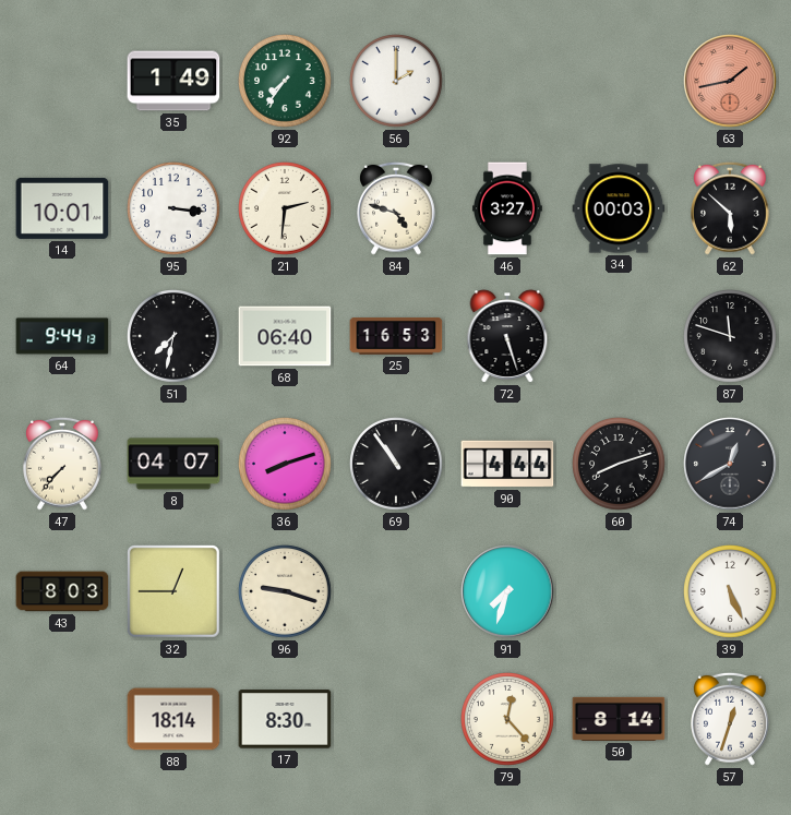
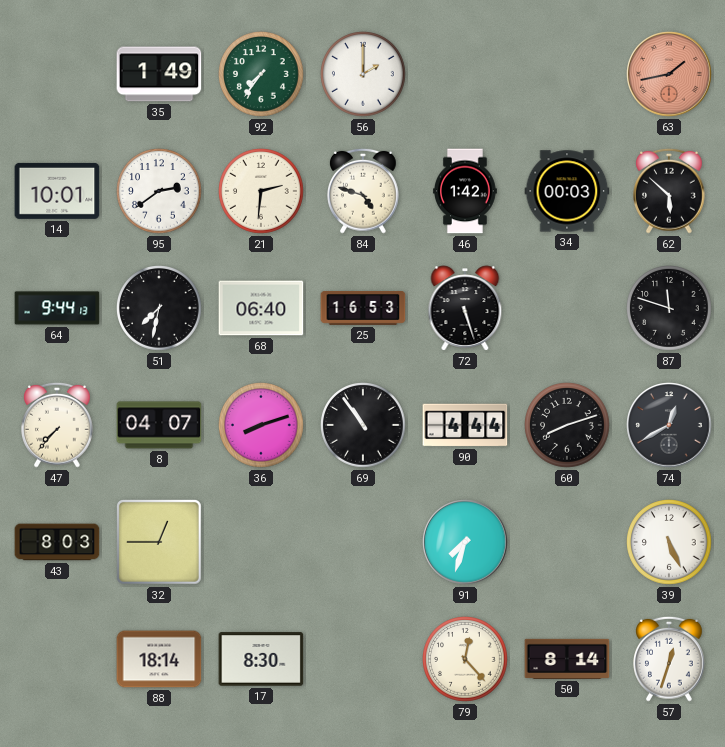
95: 3:16 -> 2:39
46: 3:27 -> 1:42
96: 9:18 -> none
